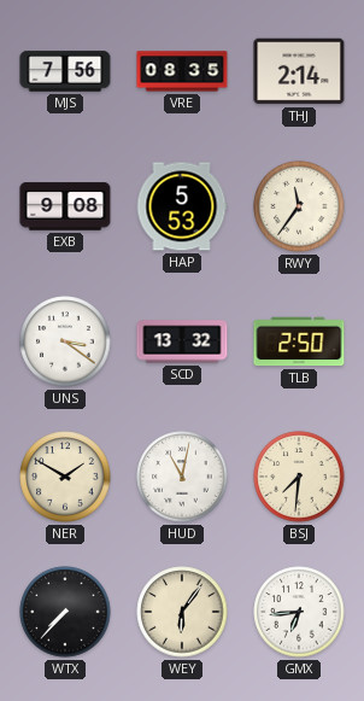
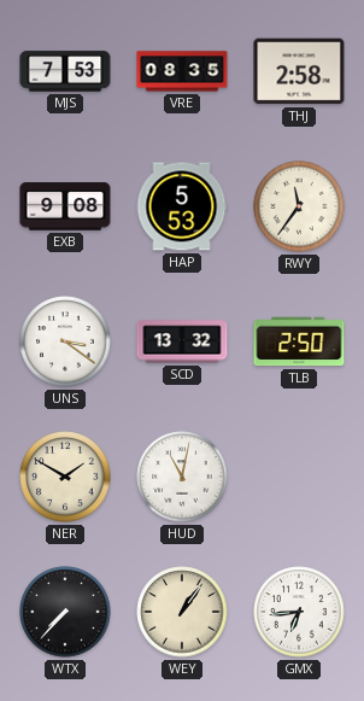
MJS: 7:56 -> 7:53
THJ: 2:14 -> 2:58
BSJ: 7:31 -> none
WEY: 6:06 -> 1:06
